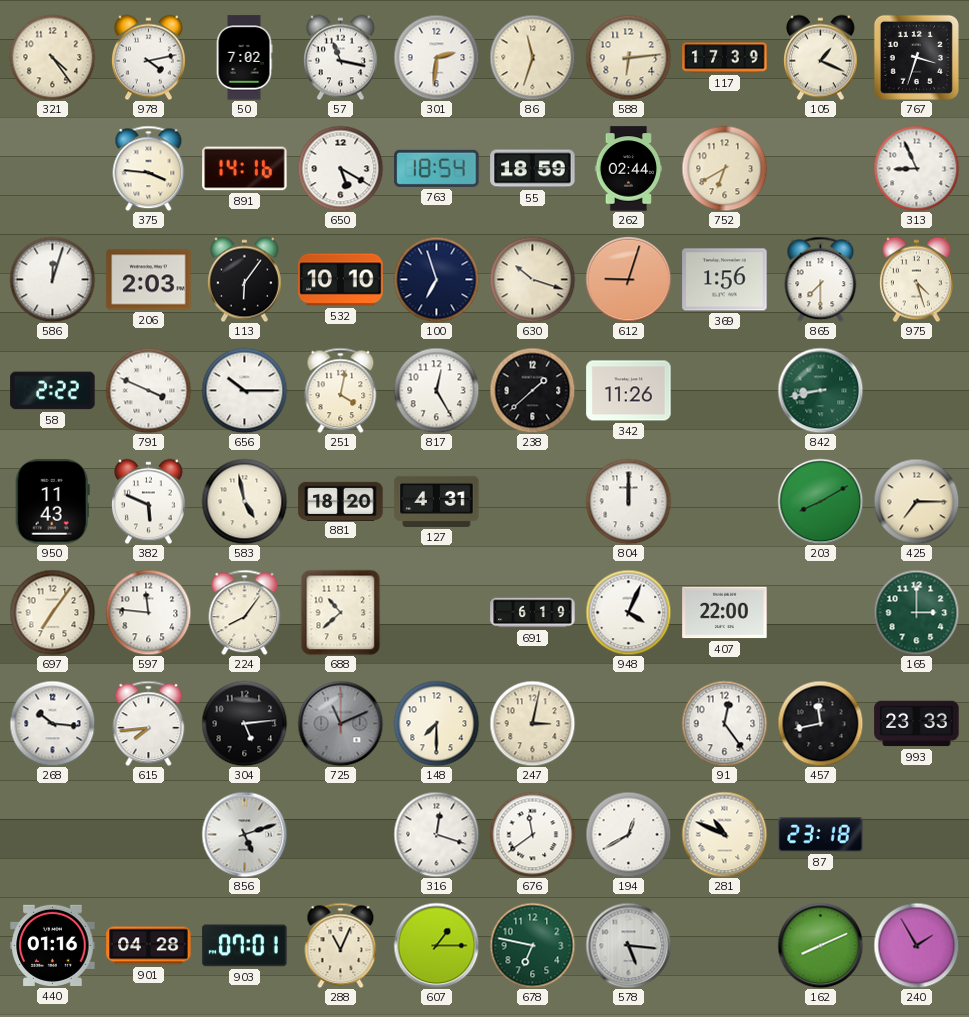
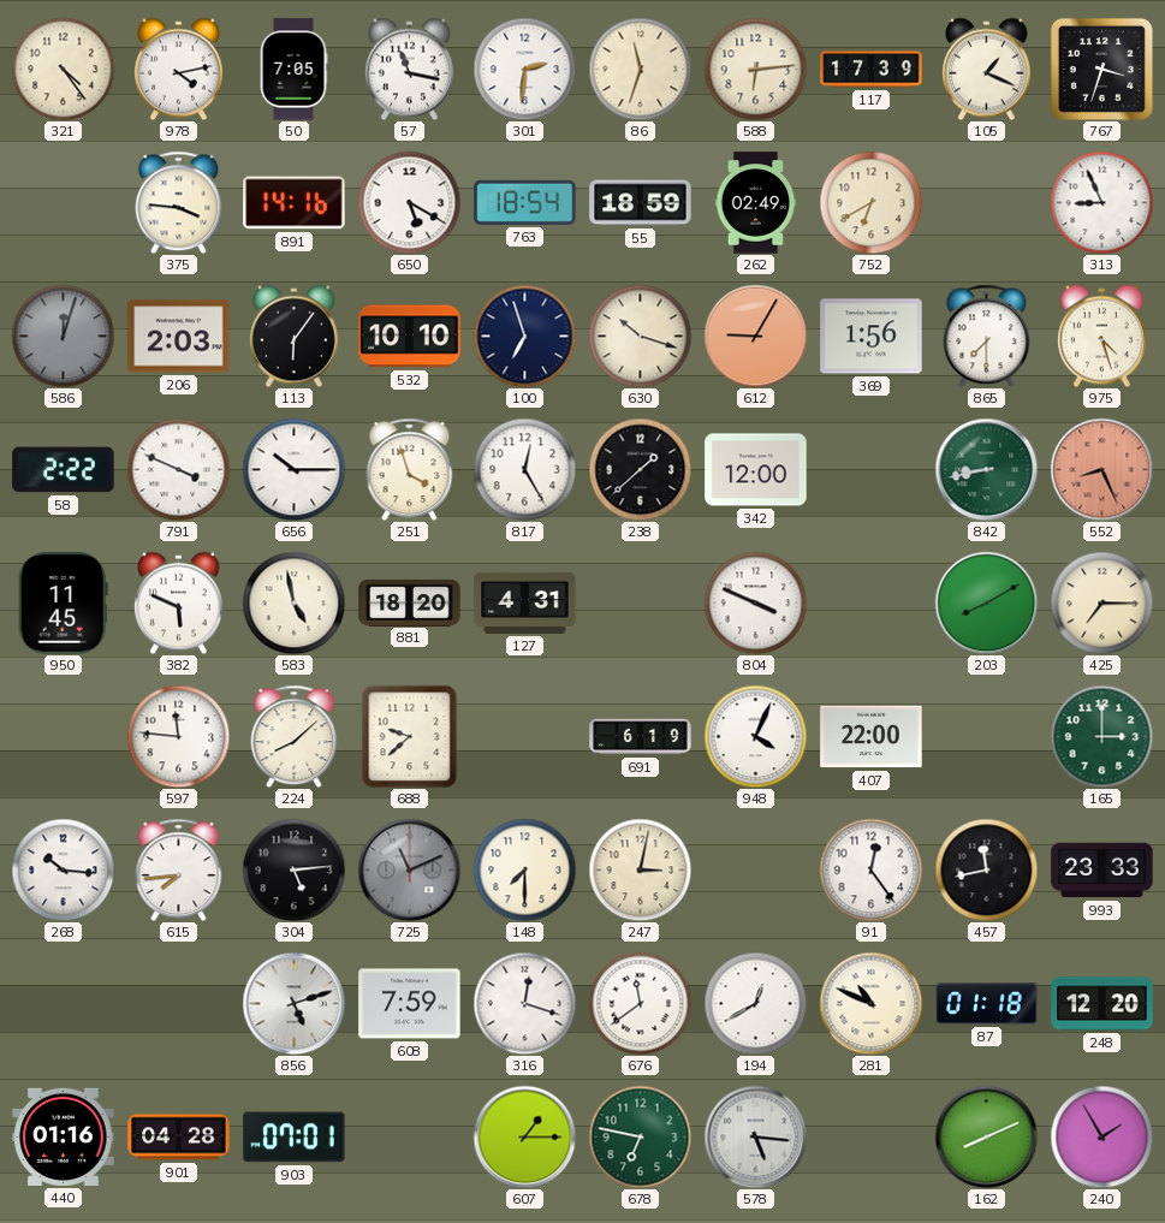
50: 7:02 -> 7:05
262: 02:44 -> 02:49
586 dial: white -> grey
612: 9:03 -> 9:05
251: 4:02 -> 3:57
342: 11:26 -> 12:00
552: none -> 8:26
950: 11:43 -> 11:45
804: 12:00 -> 3:49
697: 7:06 -> none
224: 8:06 -> 8:08
688: 10:38 -> 9:38
608: none -> 7:59
87: 23:18 -> 01:18
248: none -> 12:20
288: 11:04 -> none
